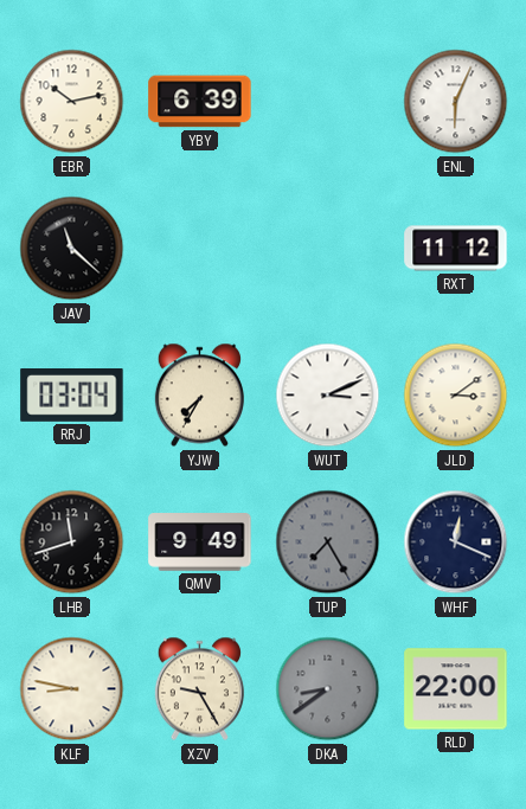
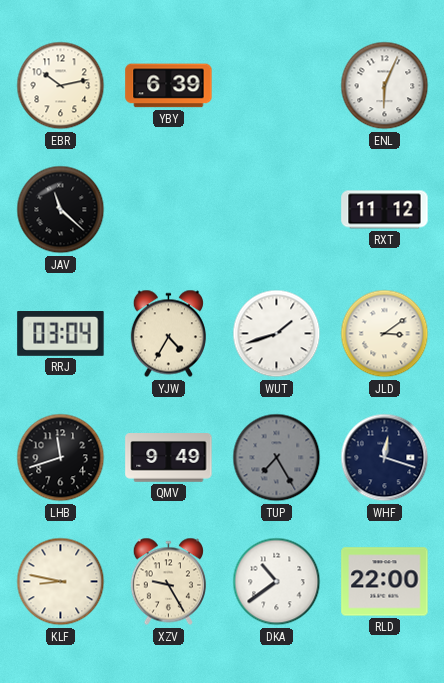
YJW: 7:35 -> 4:35
WUT: 3:11 -> 1:42
WHF: 12:19 -> 12:18
DKA: 8:39 -> 10:39
DKA dial: grey -> white
